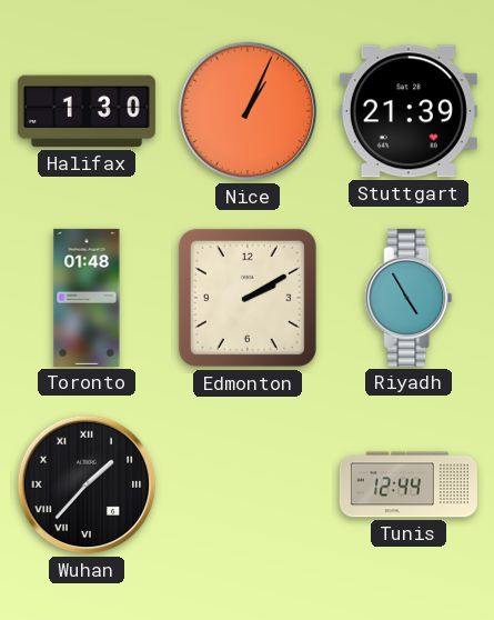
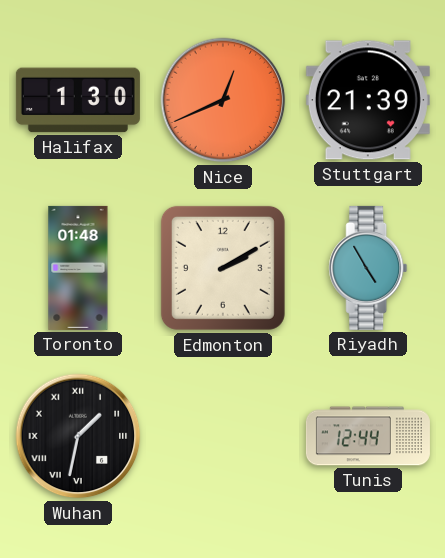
Nice: 1:04 -> 12:41
Wuhan: 1:37 -> 1:32
